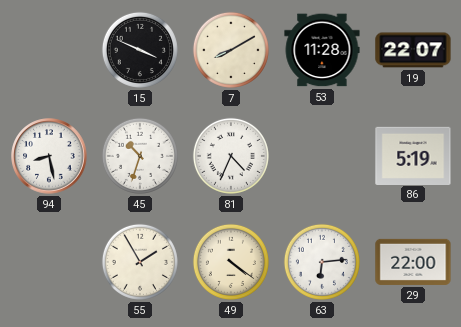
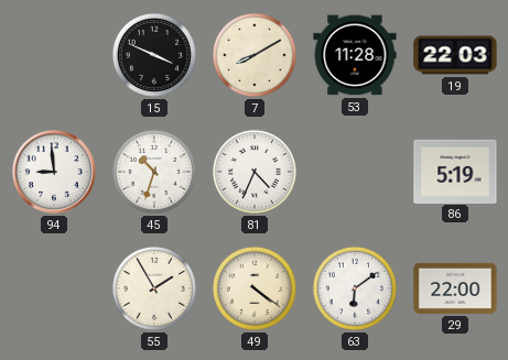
19: 22:07 -> 22:03
94: 8:28 -> 8:59
63: 6:14 -> 6:09
